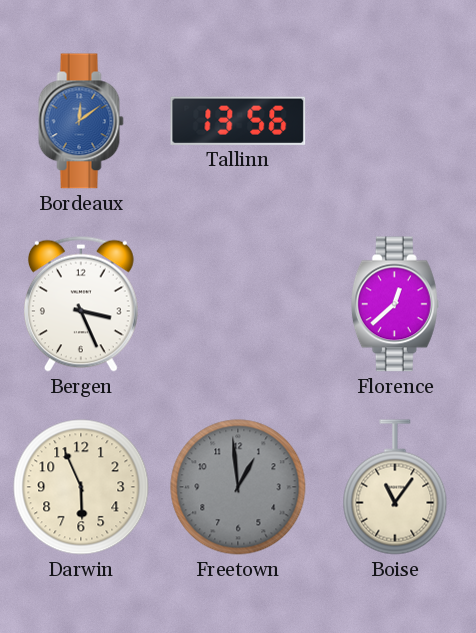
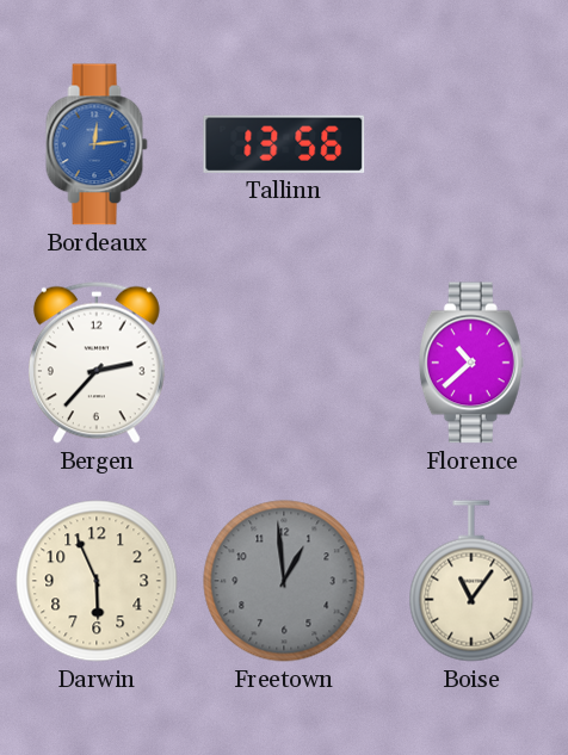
Bordeaux: 12:09 -> 12:14
Bergen: 3:26 -> 2:37
Florence: 12:38 -> 10:38
